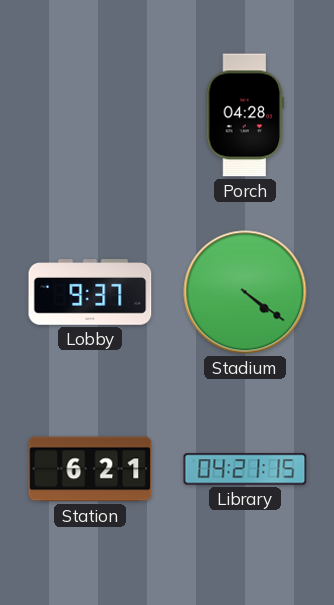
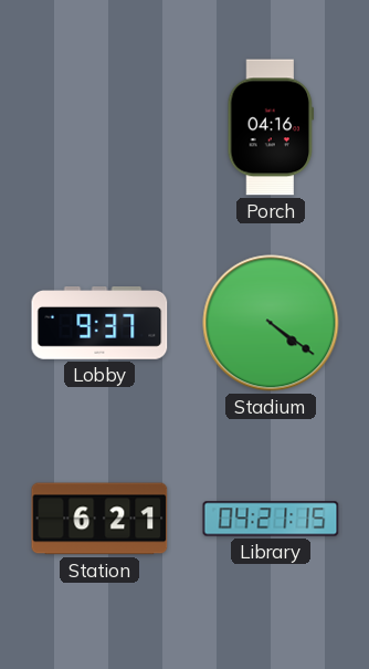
Porch: 04:28 -> 04:16
